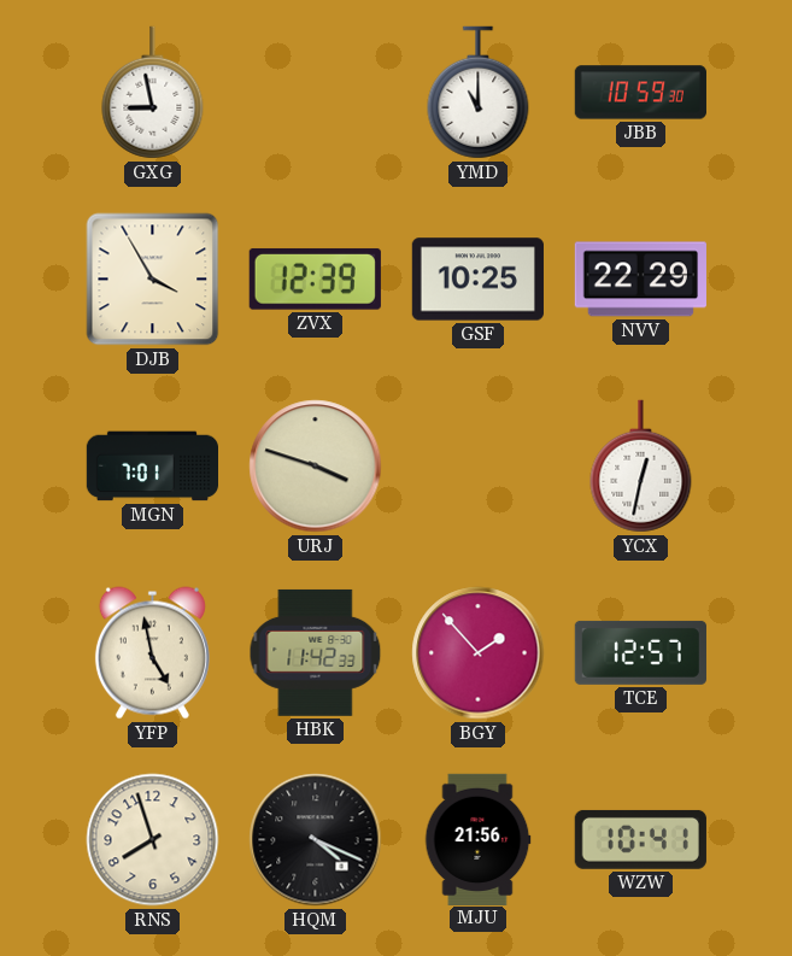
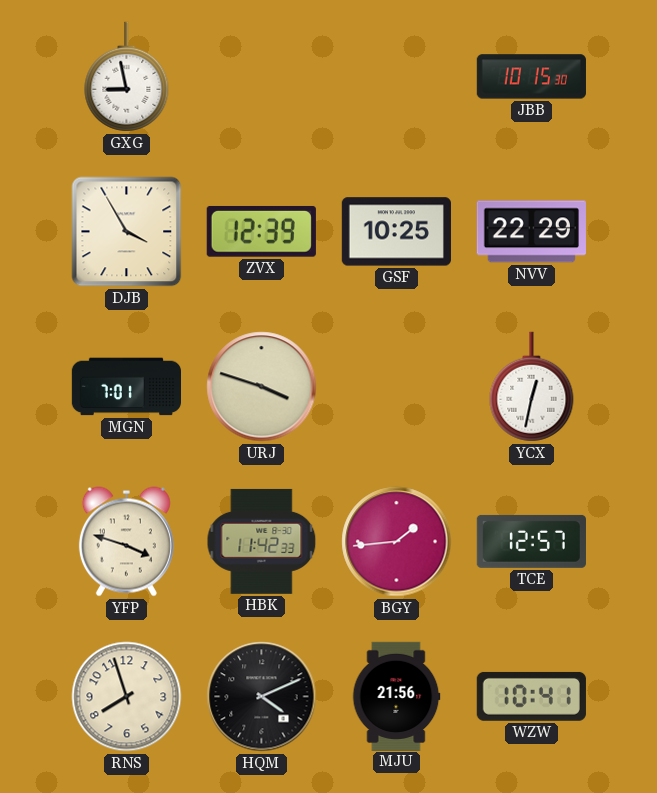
YMD: 11:00 -> none
JBB: 10:59 -> 10:15
YFP: 4:58 -> 3:48
BGY: 1:53 -> 1:44
HQM: 4:19 -> 4:11
